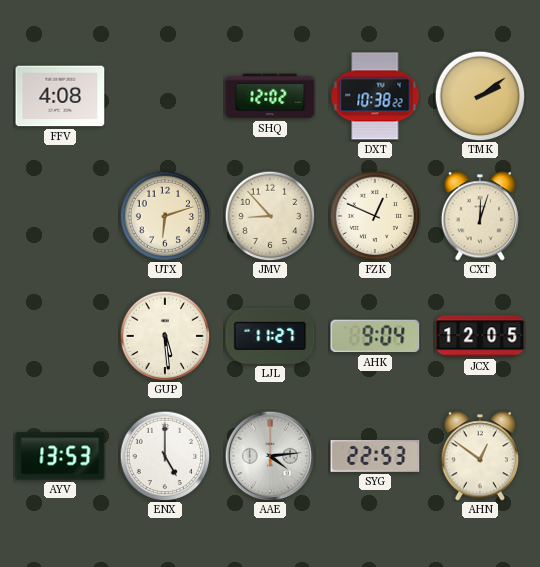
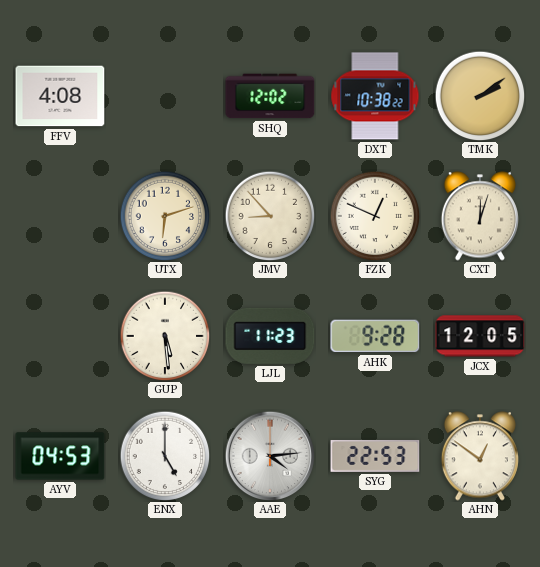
LJL: 11:27 -> 11:23
AHK: 9:04 -> 9:28
AYV: 13:53 -> 04:53
